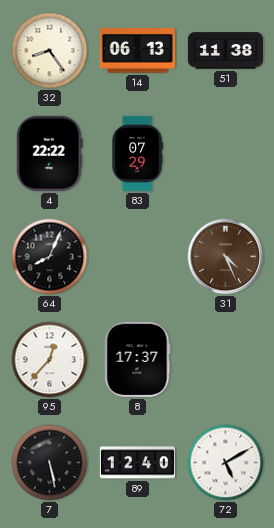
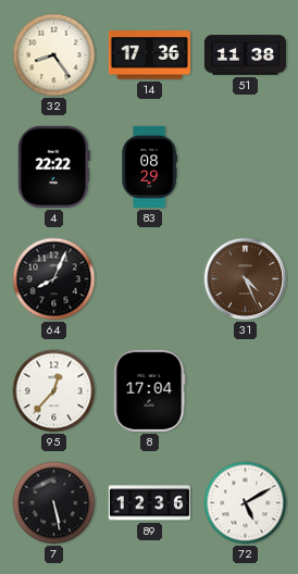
14: 06:13 -> 17:36
83: 07:29 -> 08:29
8: 17:37 -> 17:04
89: 12:40 -> 12:36
